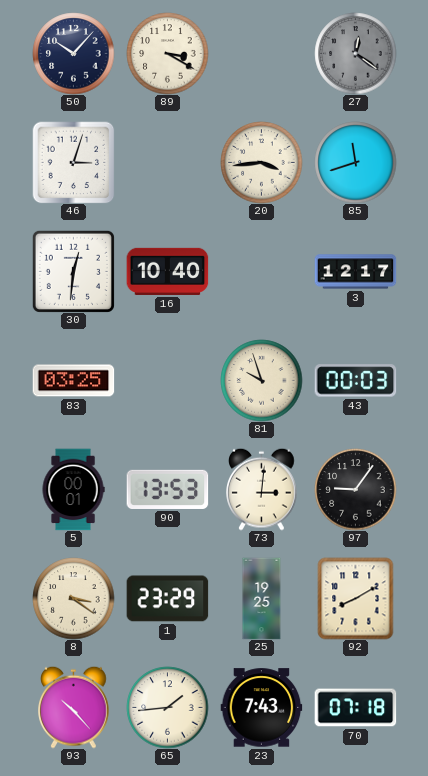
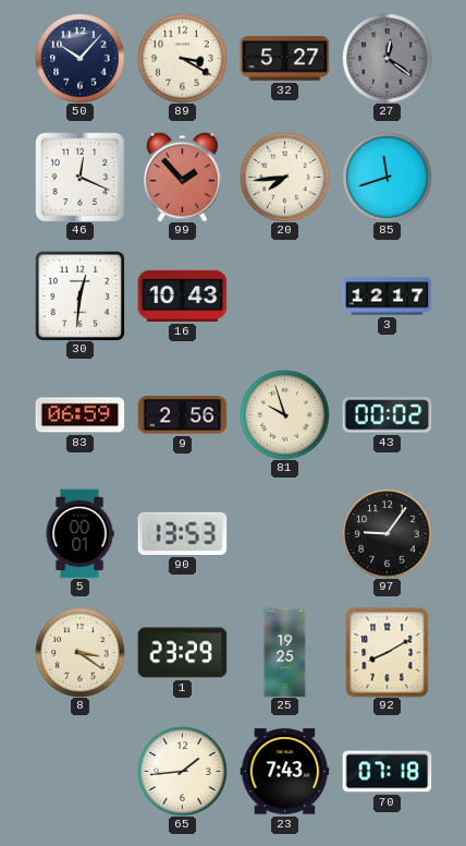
32: none -> 5:27
46: 3:03 -> 12:19
99: none -> 1:53
20: 3:44 -> 7:44
16: 10:40 -> 10:43
83: 03:25 -> 06:59
9: none -> 2:56
43: 00:03 -> 00:02
73: 3:01 -> none
93: 10:23 -> none
